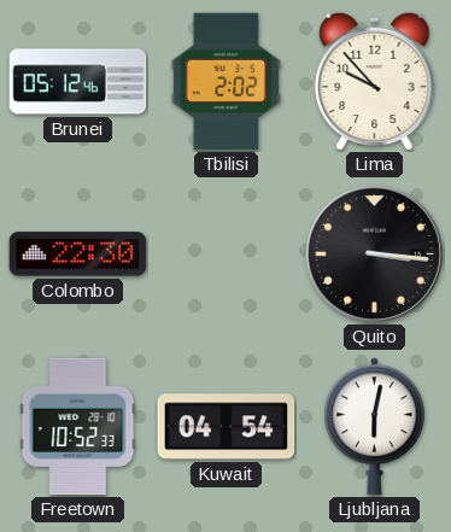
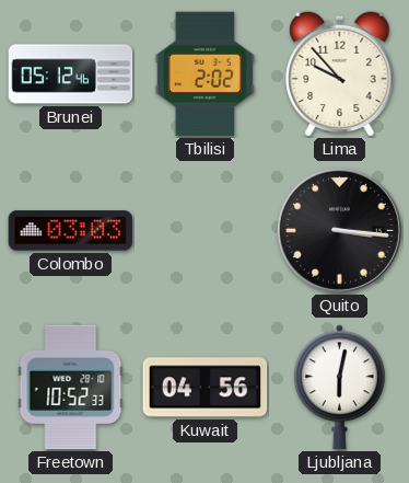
Colombo: 22:30 -> 03:03
Kuwait: 04:54 -> 04:56
